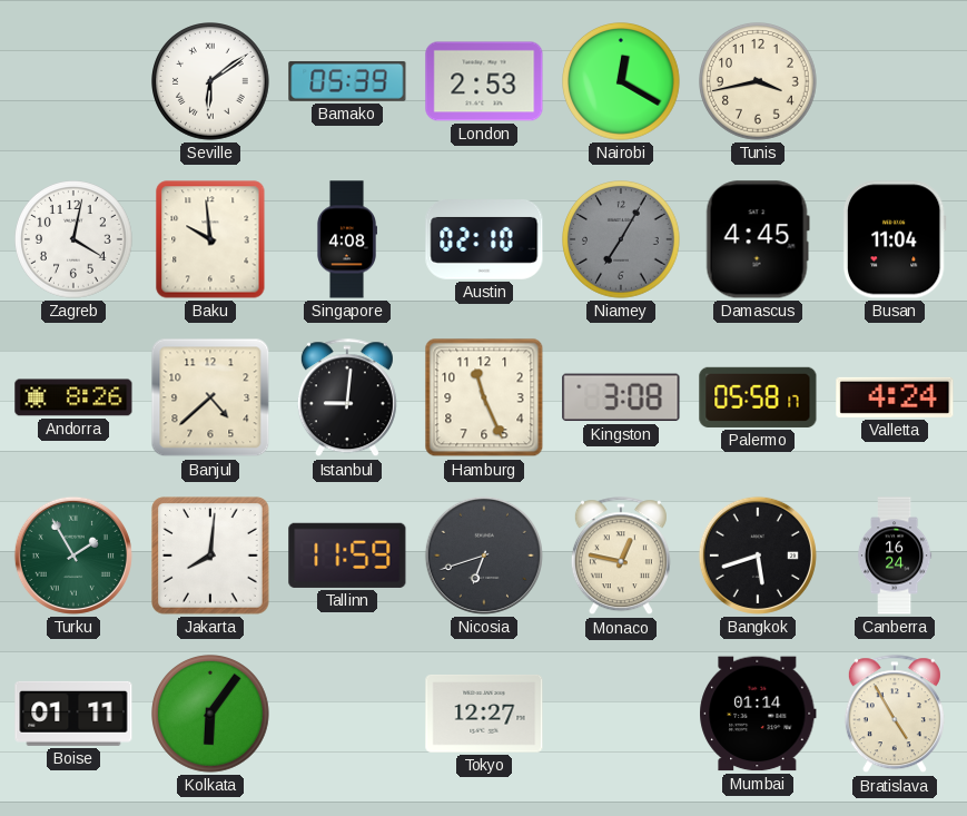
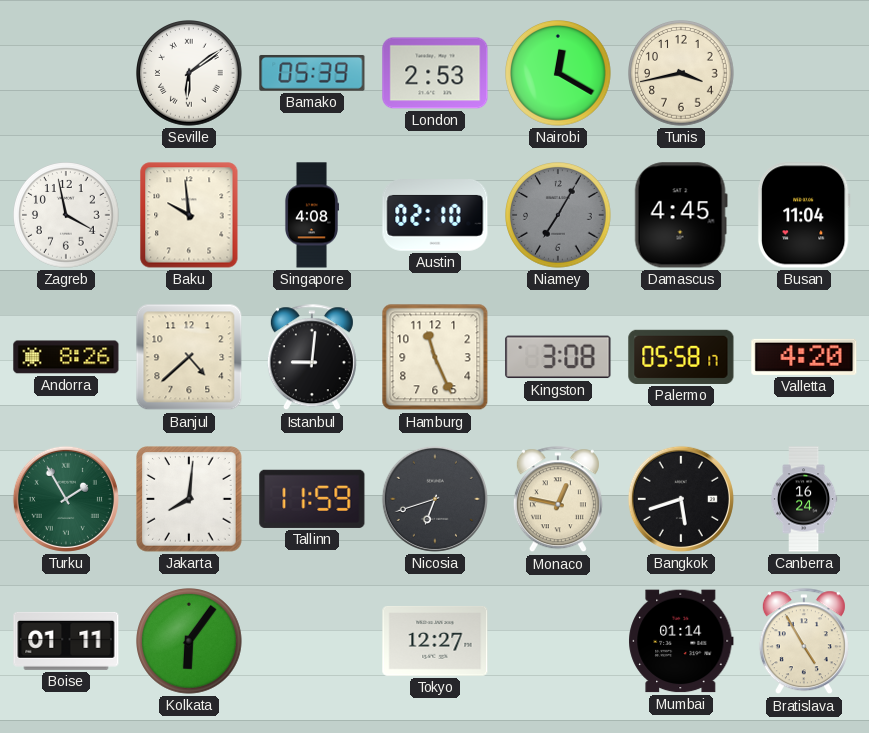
Zagreb: 4:02 -> 3:58
Valletta: 4:24 -> 4:20
